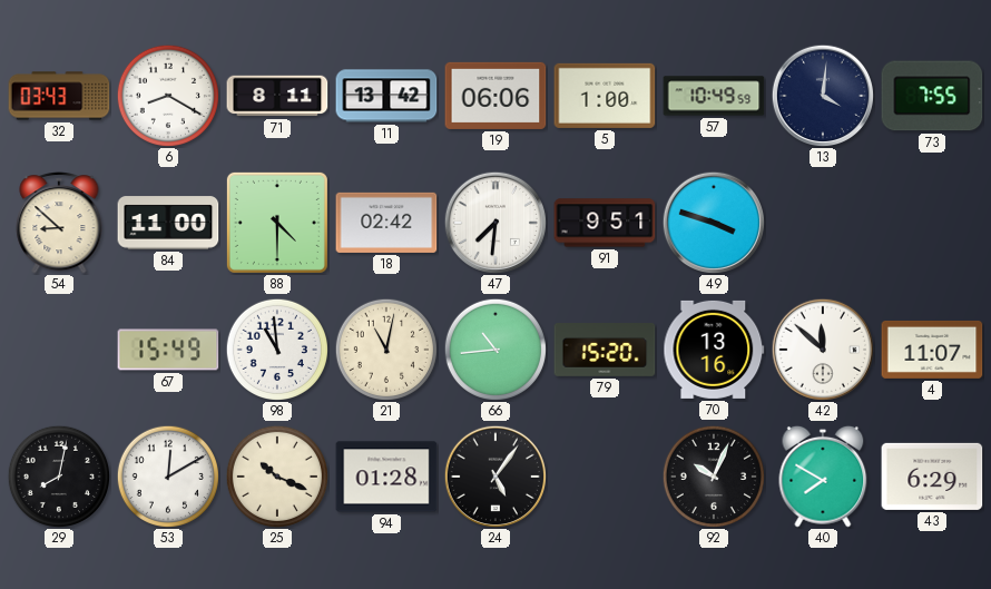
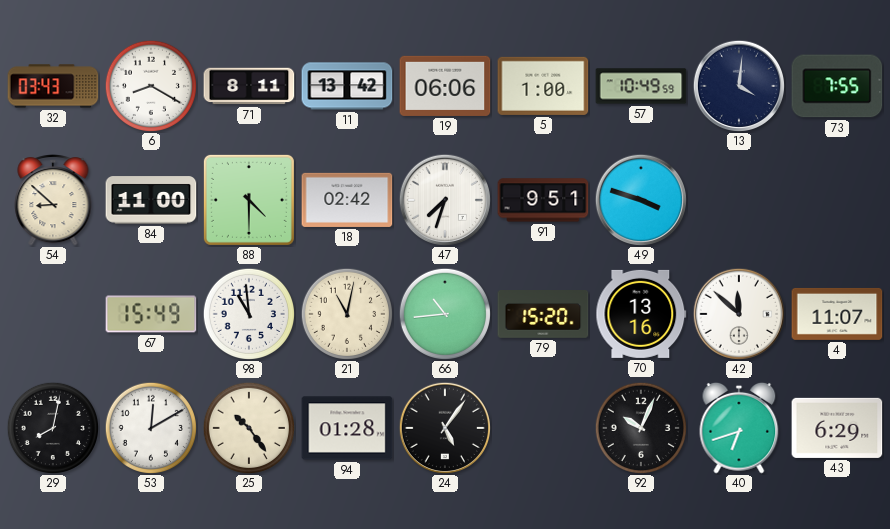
47: 7:31 -> 7:33
25: 10:19 -> 10:24
40: 7:50 -> 6:42
